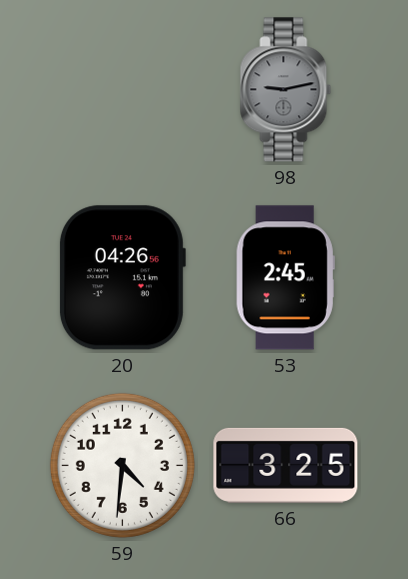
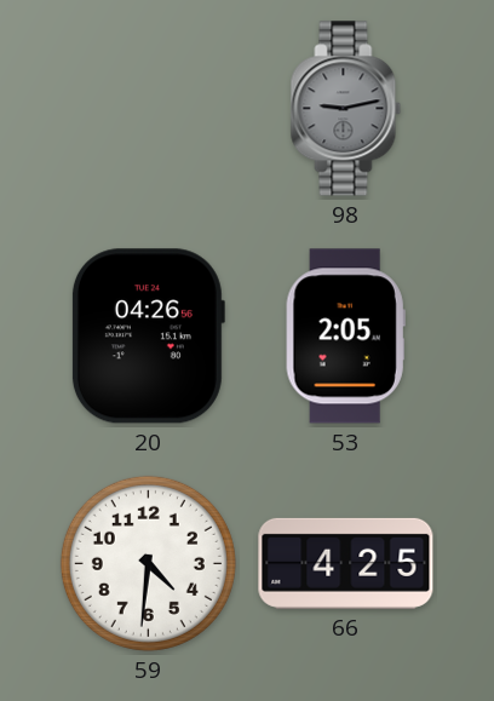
53: 2:45 -> 2:05
66: 3:25 -> 4:25
